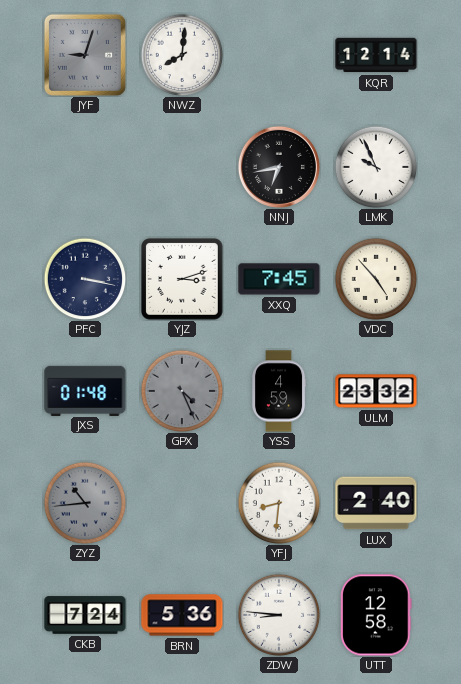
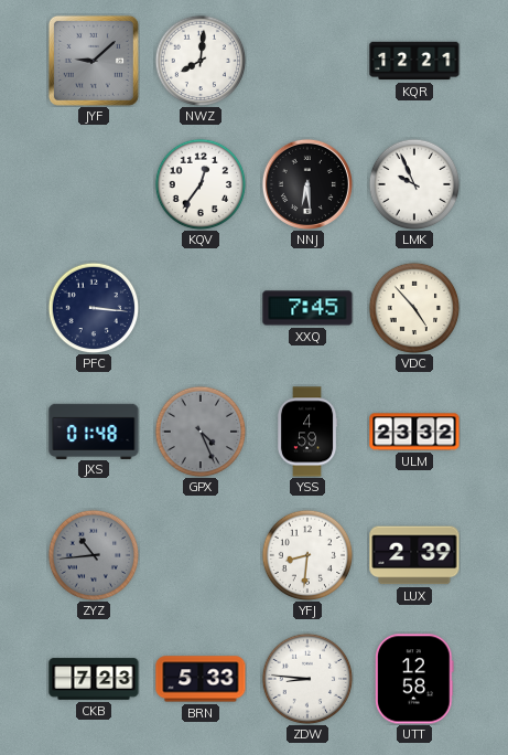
JYF: 9:03 -> 9:08
KQR: 12:14 -> 12:21
KQV: none -> 12:36
NNJ: 6:43 -> 6:29
PFC: 3:17 -> 3:16
YJZ: 3:12 -> none
LUX: 2:40 -> 2:39
CKB: 7:24 -> 7:23
BRN: 5:36 -> 5:33
